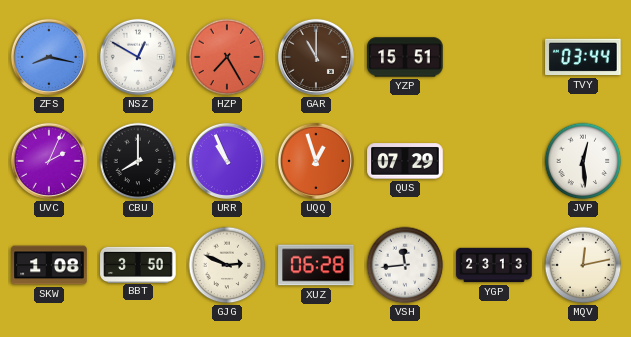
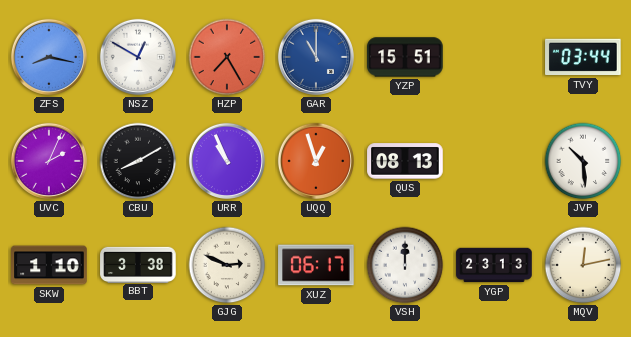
GAR dial: brown -> blue
CBU: 8:00 -> 8:10
QUS: 07:29 -> 08:13
JVP: 12:29 -> 10:29
SKW: 1:08 -> 1:10
BBT: 3:50 -> 3:38
XUZ: 06:28 -> 06:17
VSH: 11:44 -> 12:00
